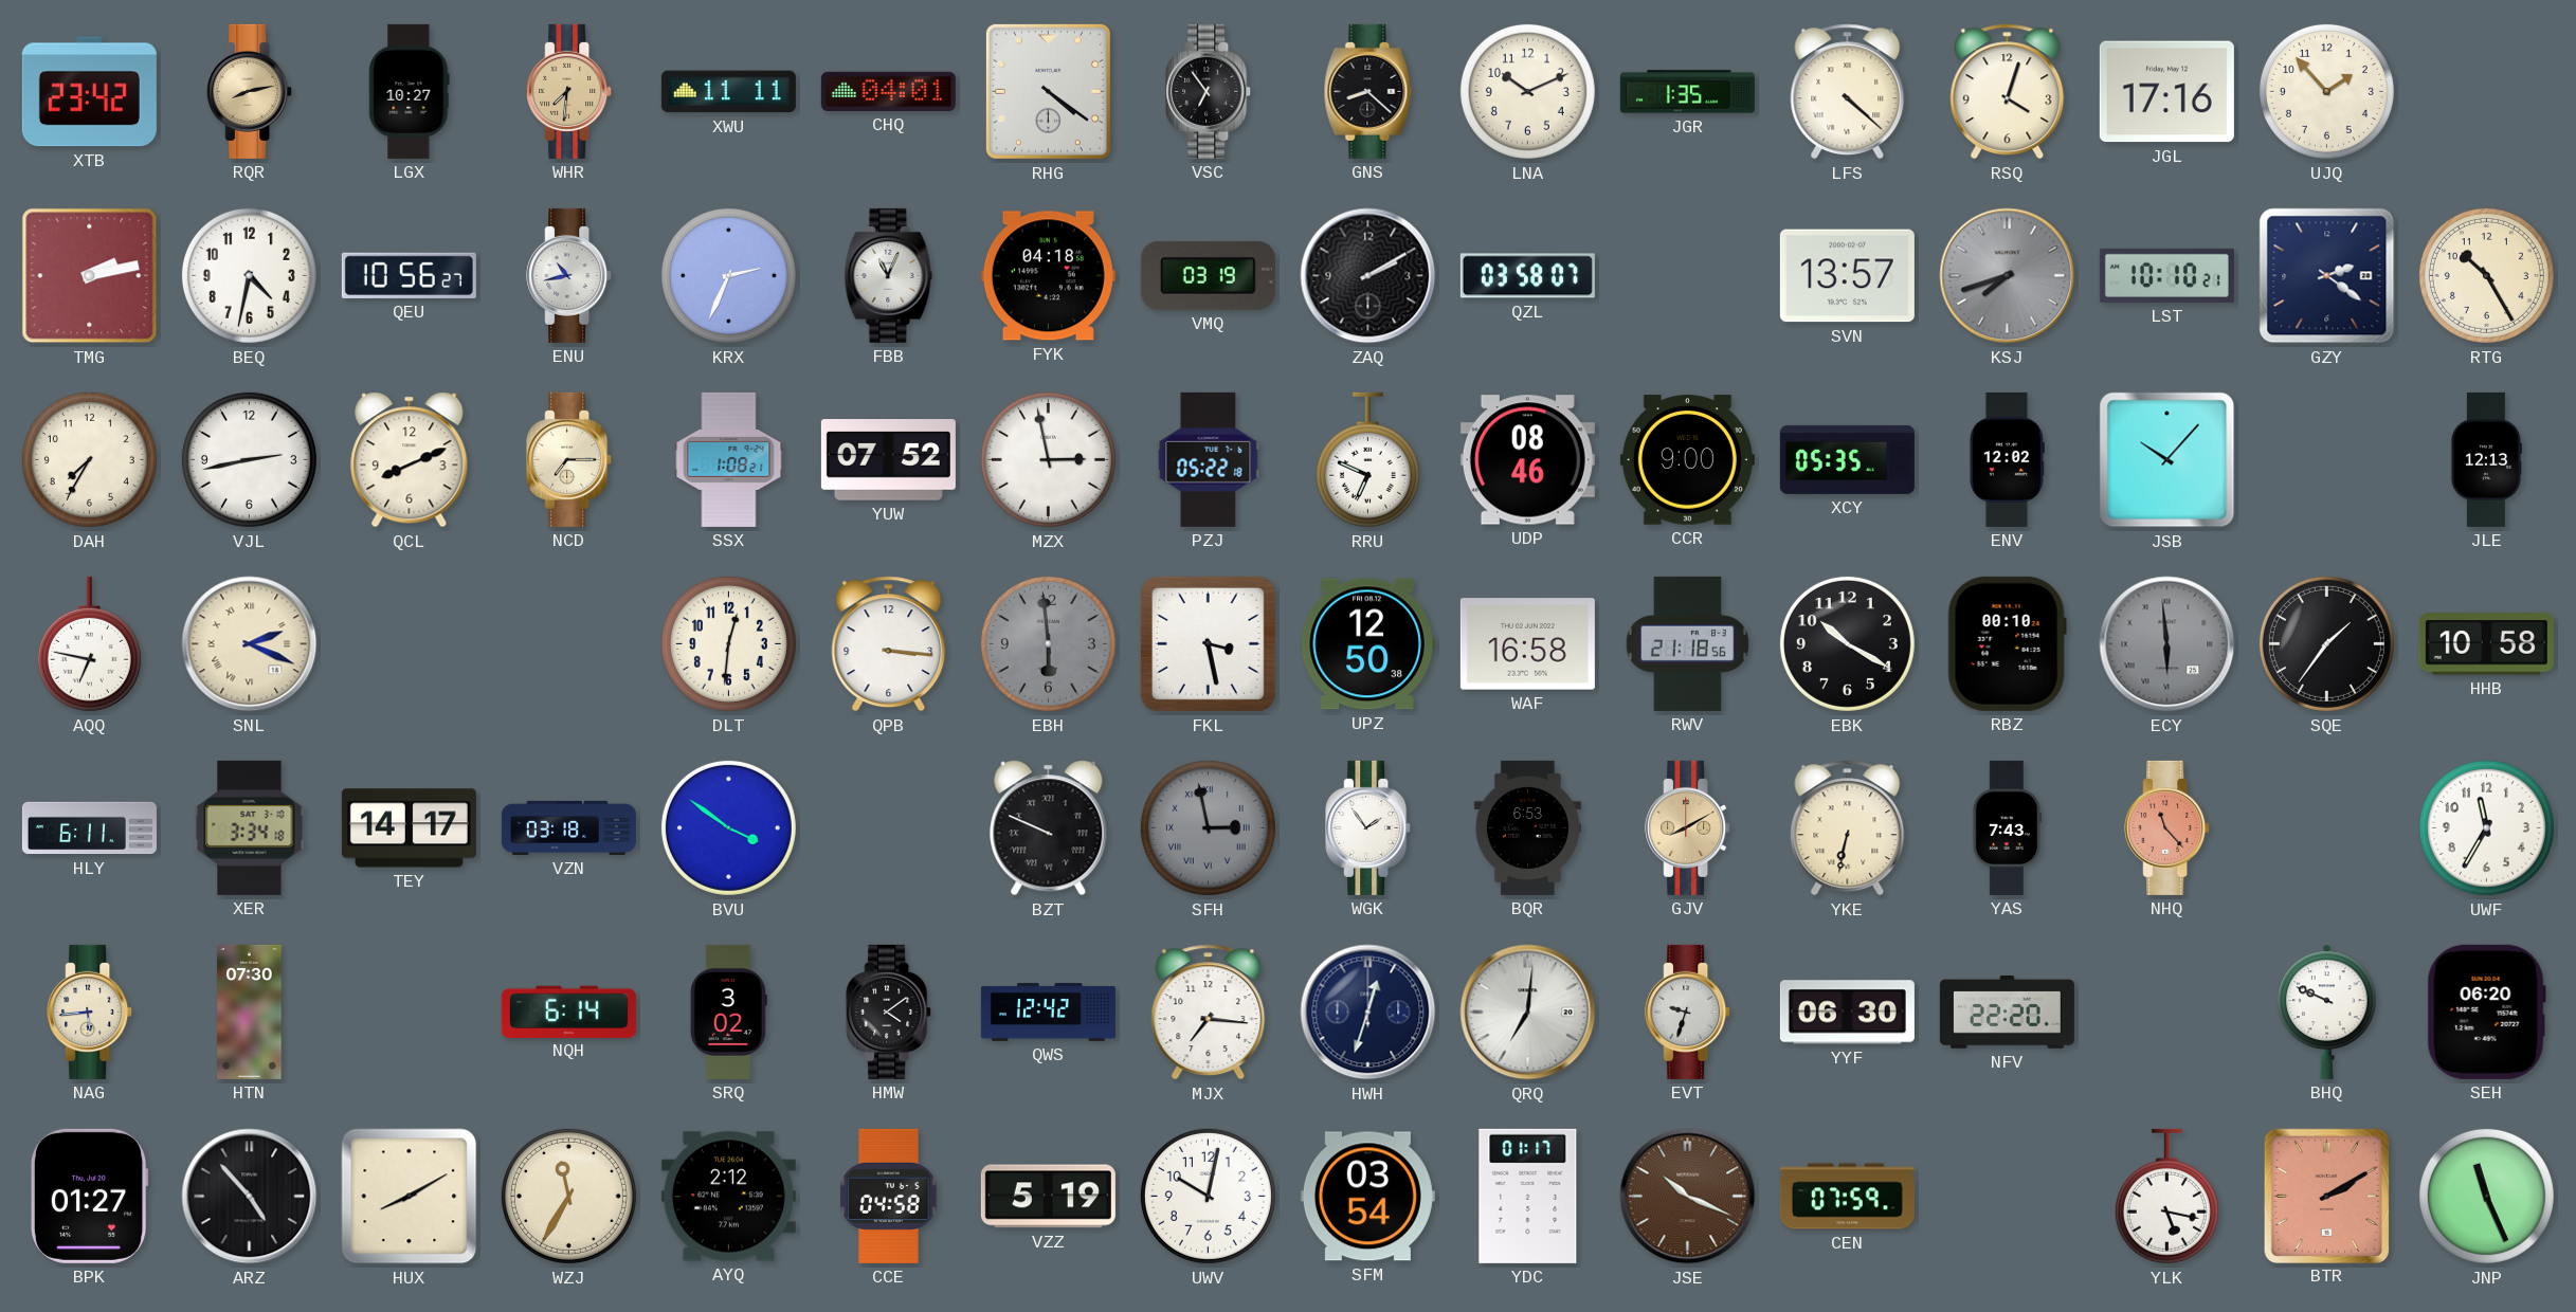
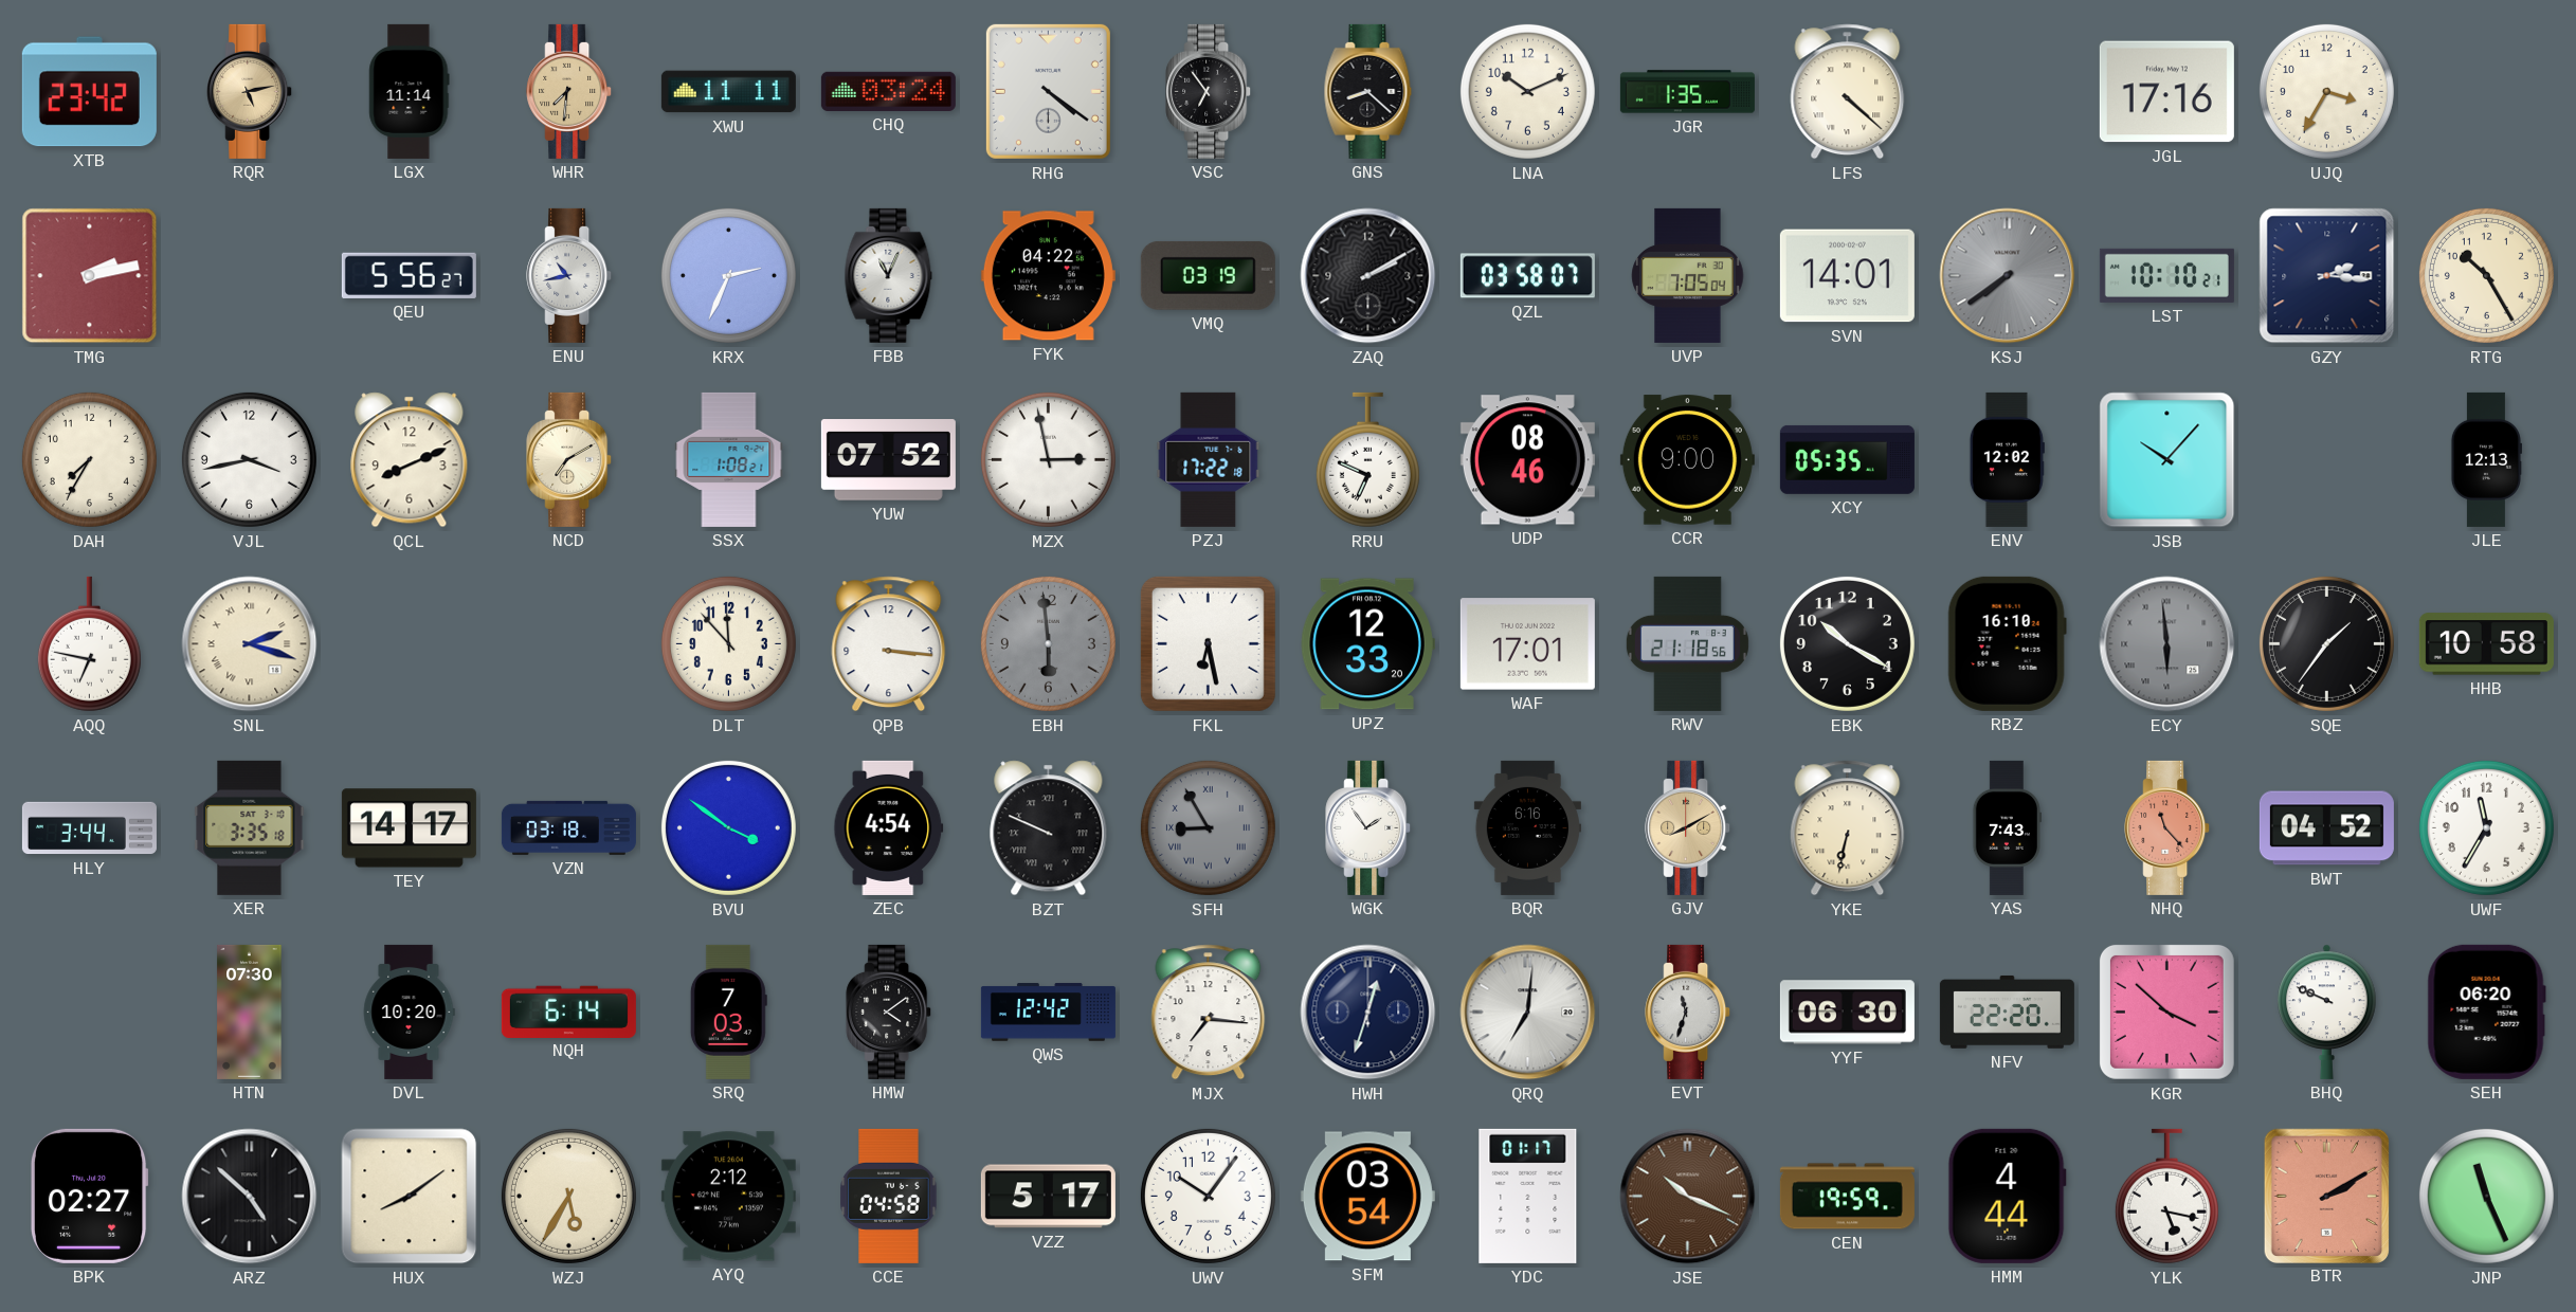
RQR: 8:13 -> 5:13
LGX: 10:27 -> 11:14
CHQ: 04:01 -> 03:24
RSQ: 4:03 -> none
UJQ: 1:53 -> 3:35
BEQ: 4:32 -> none
QEU: 10:56 -> 5:56
FYK: 04:18 -> 04:22
UVP: none -> 7:05
SVN: 13:57 -> 14:01
KSJ: 7:42 -> 7:39
GZY: 2:21 -> 2:16
VJL: 2:43 -> 3:43
NCD: 7:15 -> 7:10
PZJ: 05:22 -> 17:22
SNL: 2:19 -> 2:18
DLT: 12:31 -> 11:53
FKL: 3:28 -> 6:28
UPZ: 12:50 -> 12:33
WAF: 16:58 -> 17:01
RBZ: 00:10 -> 16:10
HLY: 6:11 -> 3:44
XER: 3:34 -> 3:35
ZEC: none -> 4:54
SFH: 2:58 -> 8:55
BQR: 6:53 -> 6:16
BWT: none -> 04:52
NAG: 5:44 -> none
DVL: none -> 10:20
SRQ: 3:02 -> 7:03
EVT: 9:33 -> 11:33
KGR: none -> 3:52
BPK: 01:27 -> 02:27
ARZ: 4:53 -> 4:52
HUX: 8:10 -> 8:09
WZJ: 11:35 -> 5:35
VZZ: 5:19 -> 5:17
UWV: 10:02 -> 10:06
CEN: 07:59 -> 19:59
HMM: none -> 4:44
